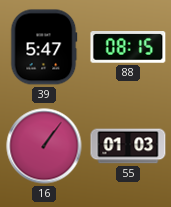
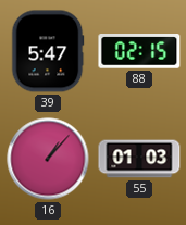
88: 08:15 -> 02:15
16: 1:06 -> 1:07
